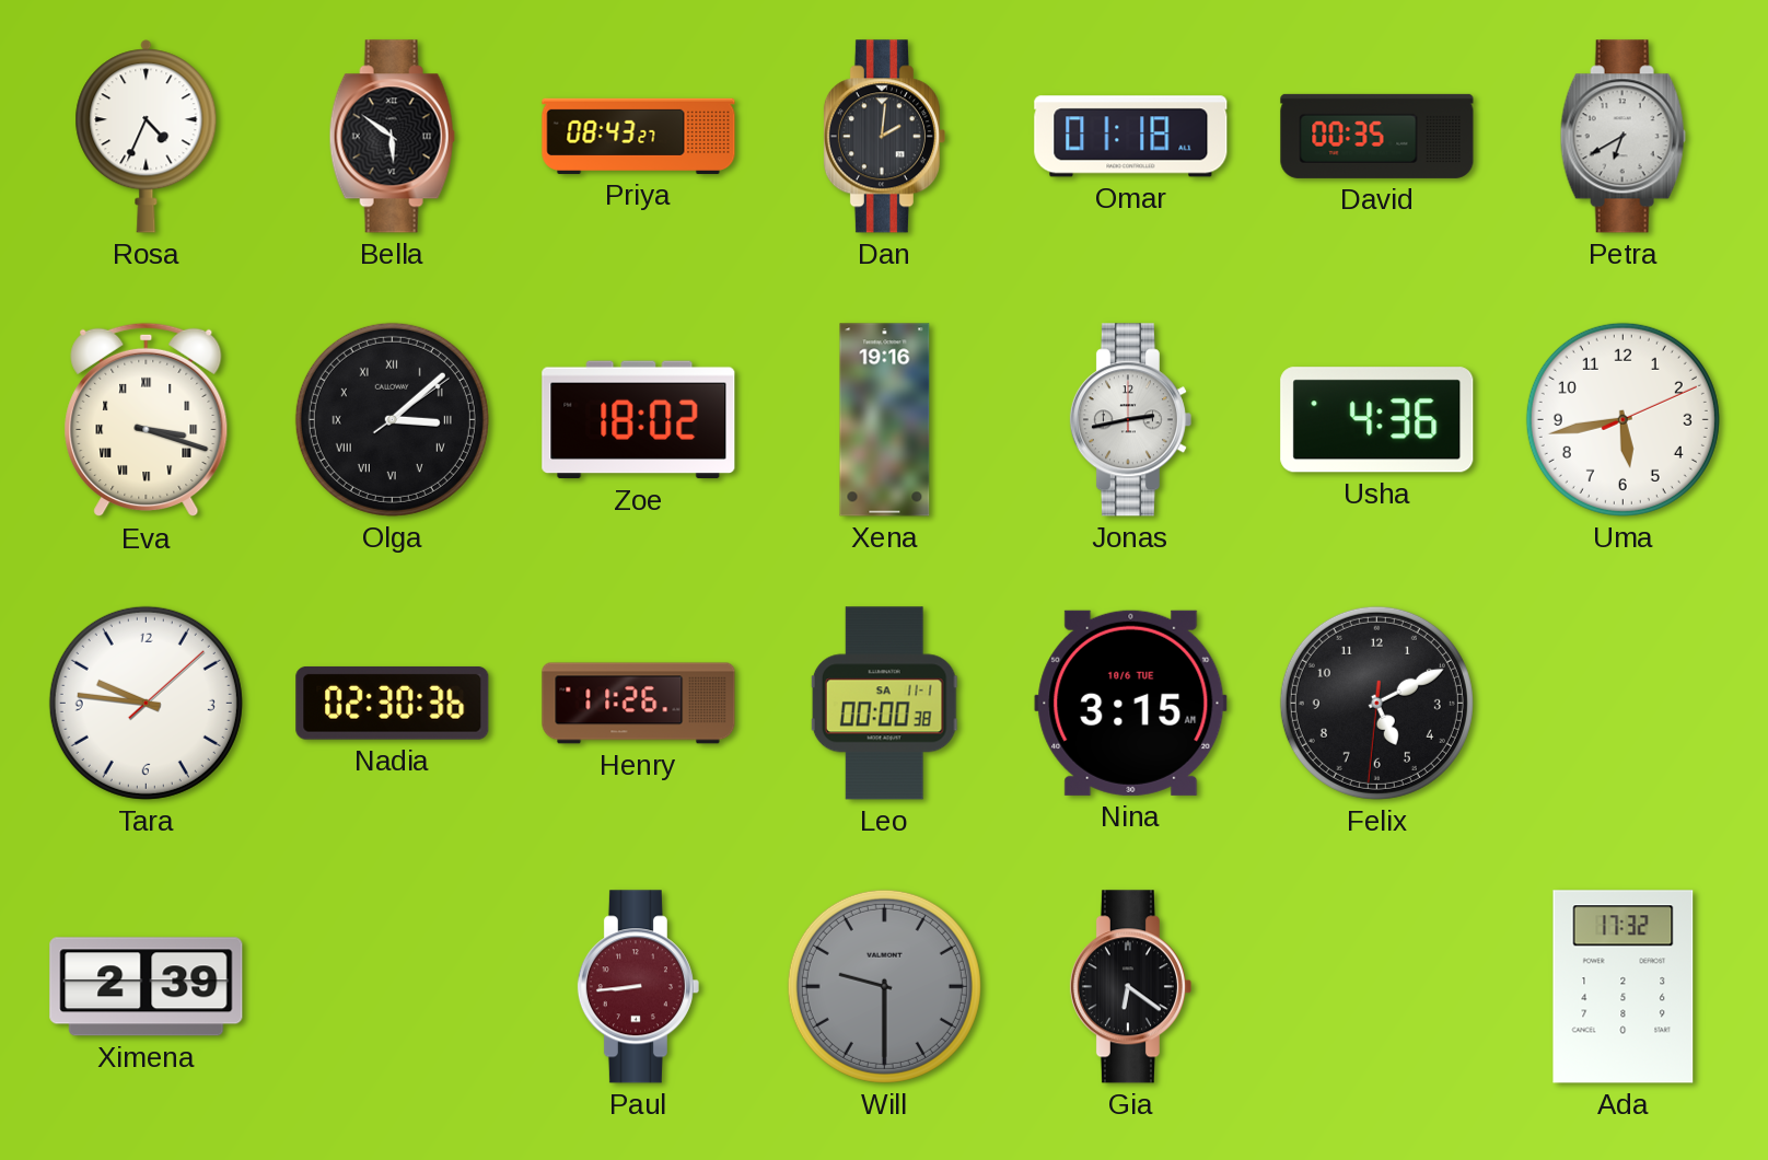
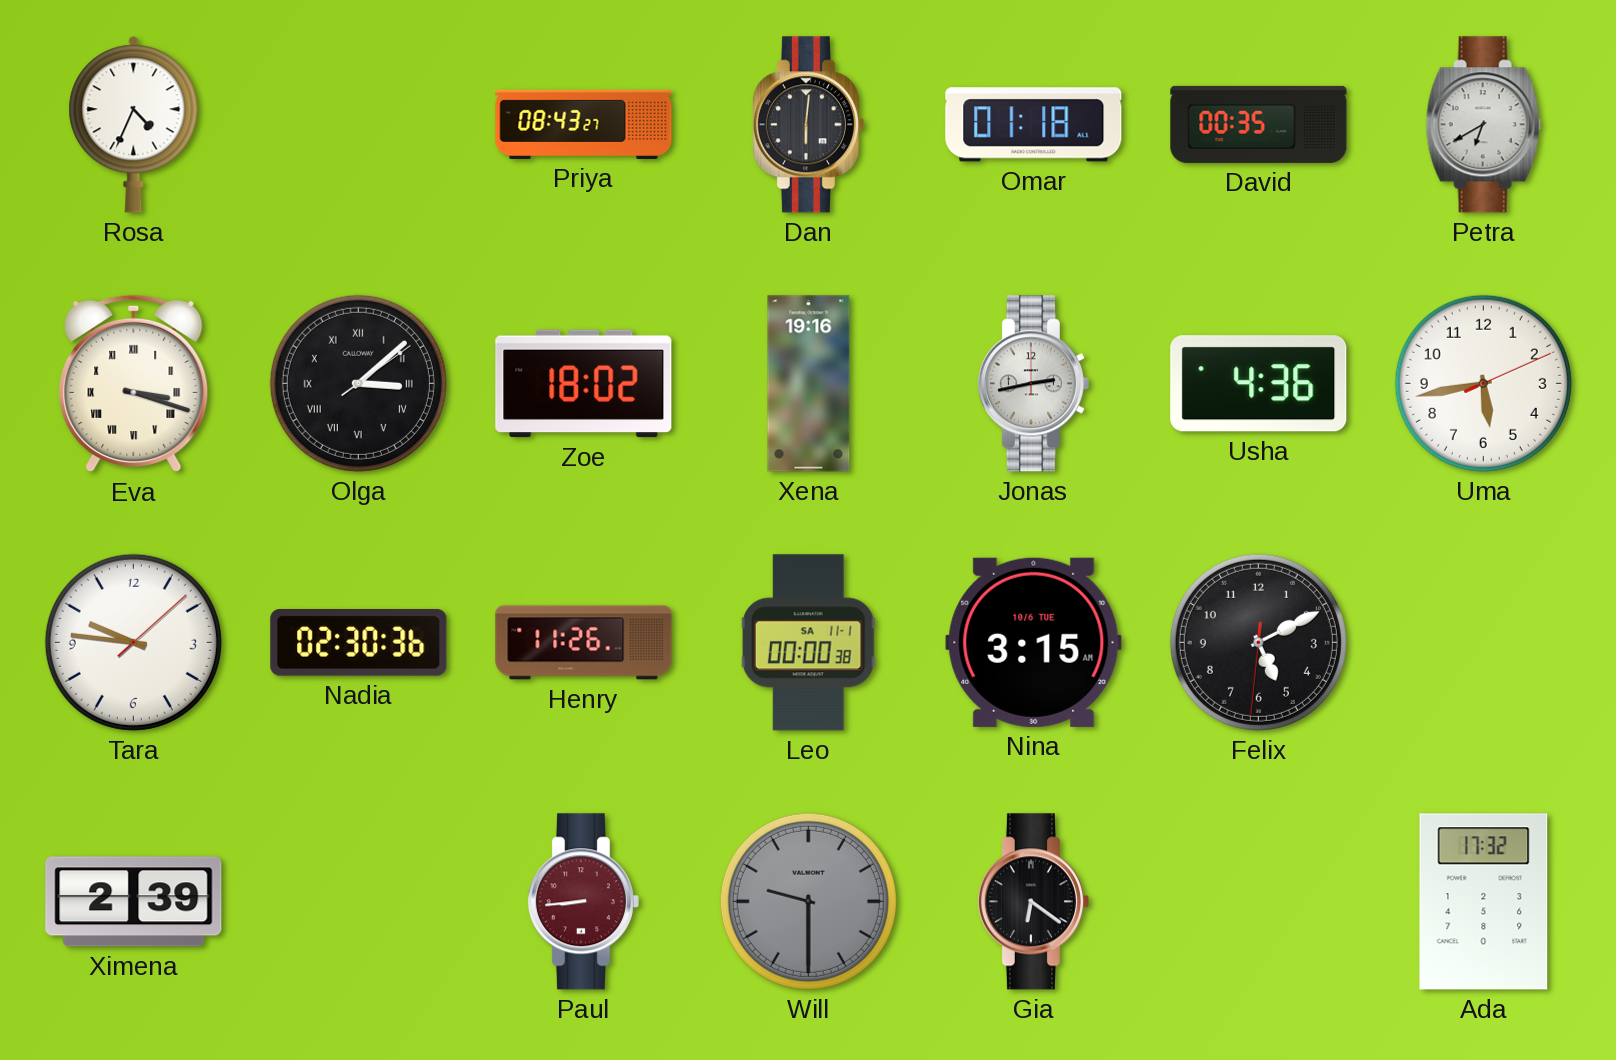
Bella: 5:51 -> none
Dan: 2:01 -> 6:01
